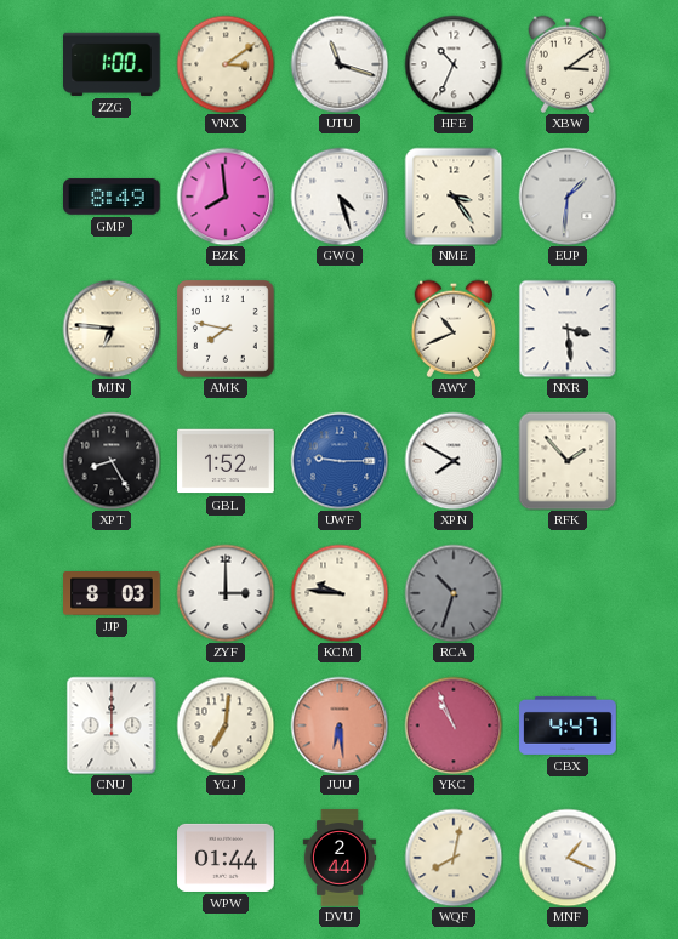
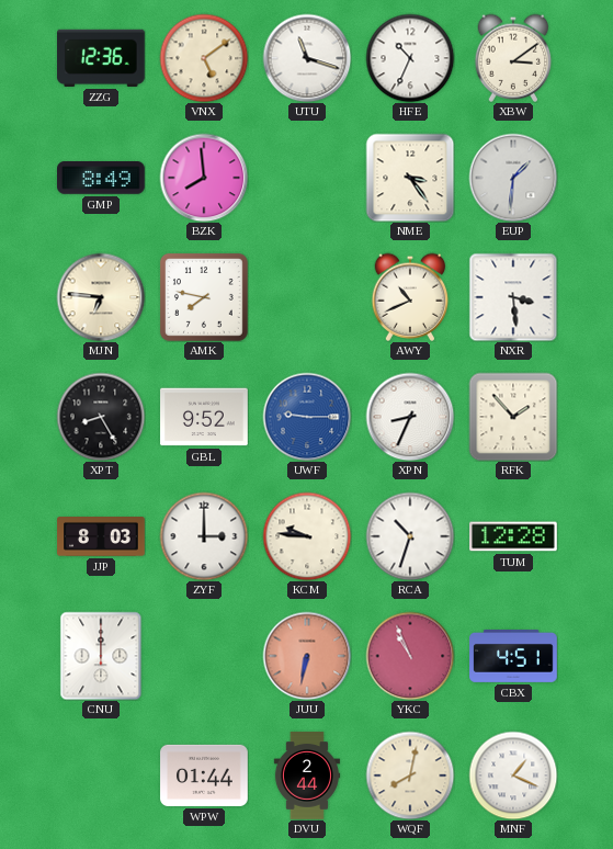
ZZG: 1:00 -> 12:36
VNX: 3:09 -> 5:09
GWQ: 4:27 -> none
GBL: 1:52 -> 9:52
XPN: 7:50 -> 8:34
RCA dial: grey -> white
TUM: none -> 12:28
YGJ: 7:01 -> none
JUU: 6:29 -> 6:32
CBX: 4:47 -> 4:51
